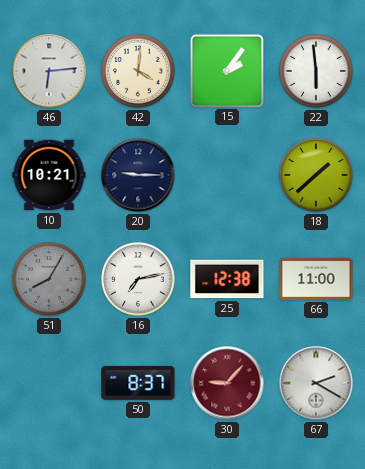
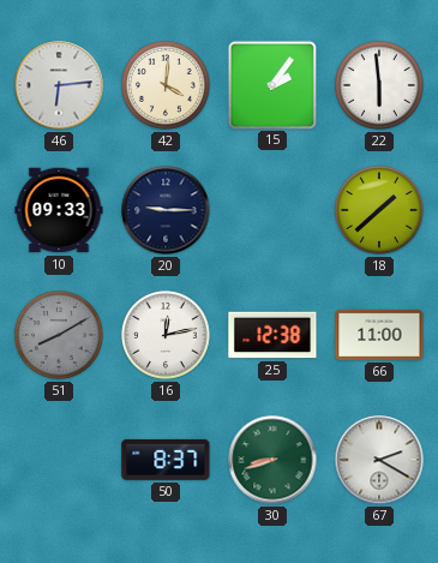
10: 10:21 -> 09:33
51: 8:05 -> 8:10
16: 7:13 -> 12:13
30: 9:07 -> 8:42
30 dial: burgundy -> green
